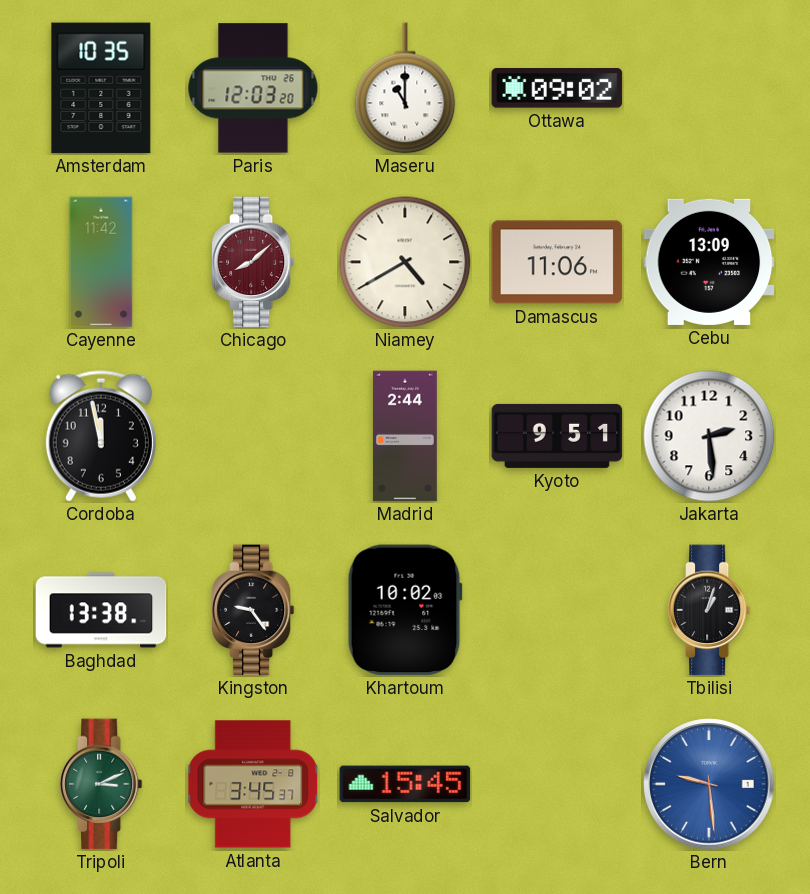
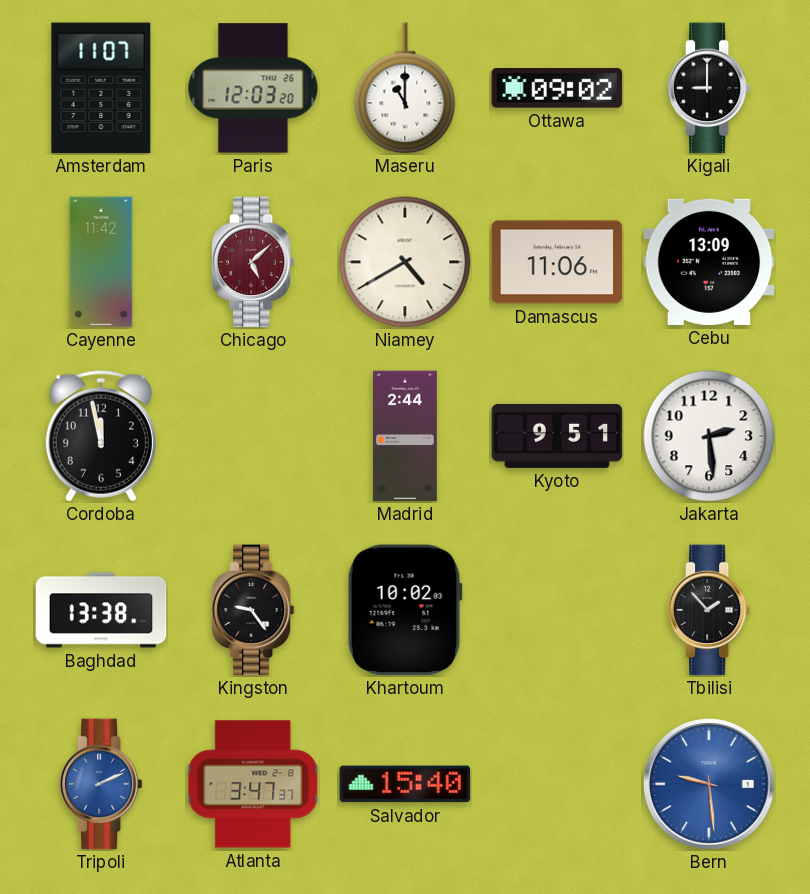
Amsterdam: 10:35 -> 11:07
Kigali: none -> 9:00
Chicago: 8:08 -> 5:08
Tbilisi: 1:03 -> 1:53
Tripoli: 3:11 -> 2:11
Tripoli dial: green -> blue
Atlanta: 3:45 -> 3:47
Salvador: 15:45 -> 15:40
